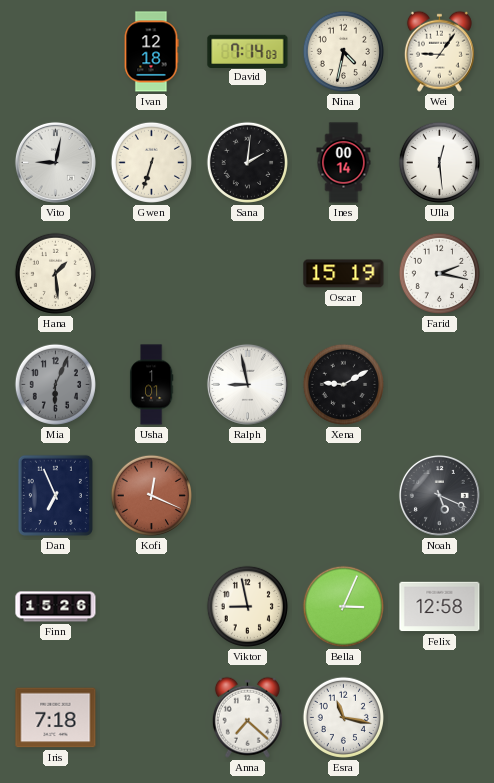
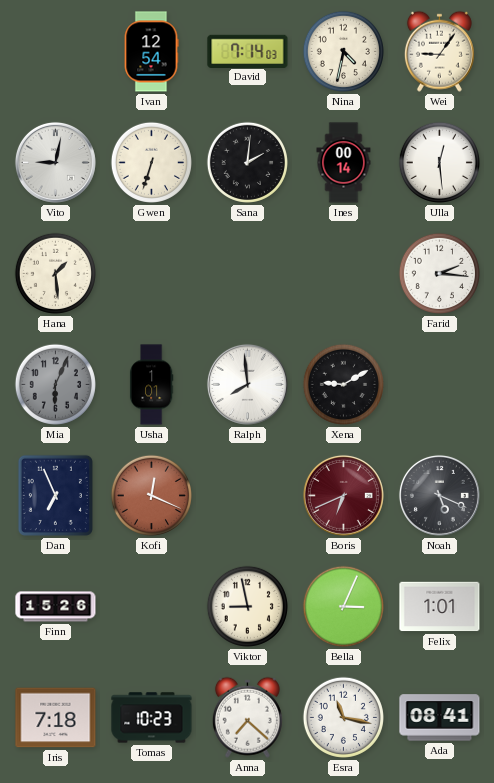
Ivan: 12:18 -> 12:54
Oscar: 15:19 -> none
Farid: 2:17 -> 2:16
Ralph: 8:58 -> 7:59
Boris: none -> 6:41
Felix: 12:58 -> 1:01
Tomas: none -> 10:23
Ada: none -> 08:41
